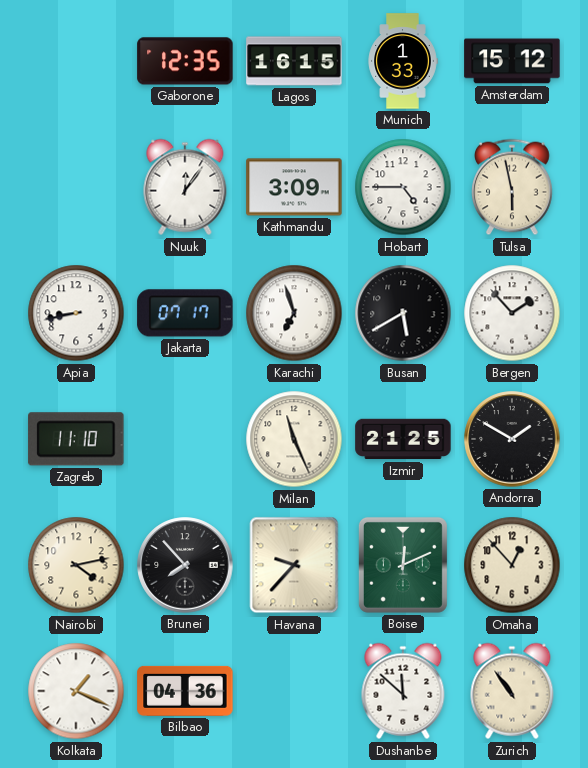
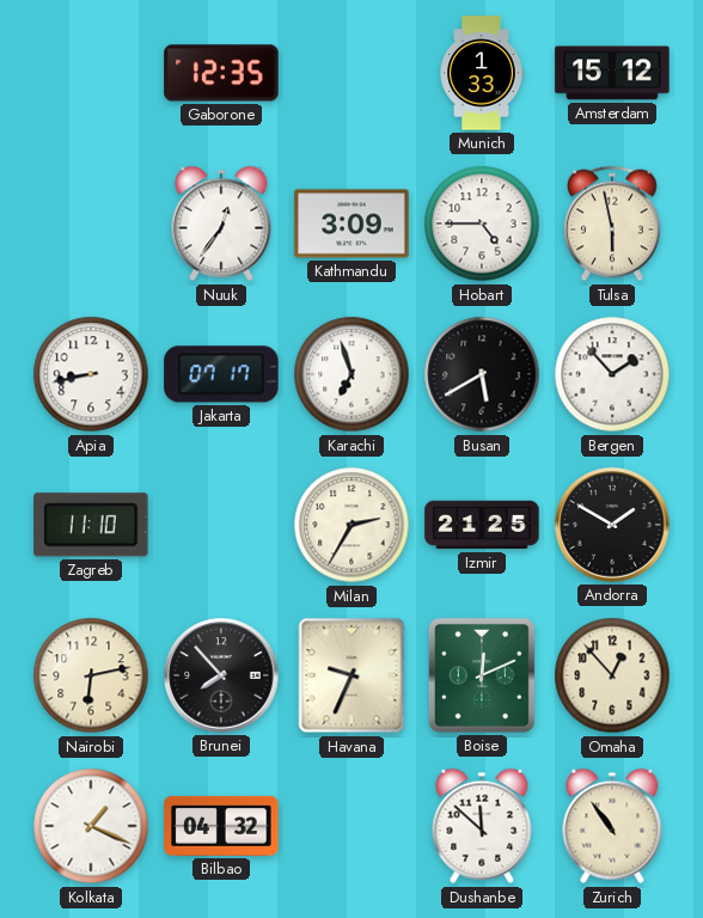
Lagos: 16:15 -> none
Nuuk: 12:06 -> 12:36
Milan: 11:26 -> 2:35
Nairobi: 4:13 -> 6:13
Havana: 9:37 -> 9:34
Bilbao: 04:36 -> 04:32
